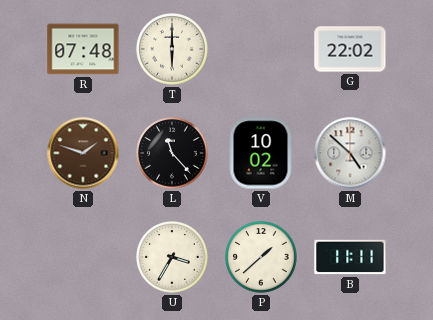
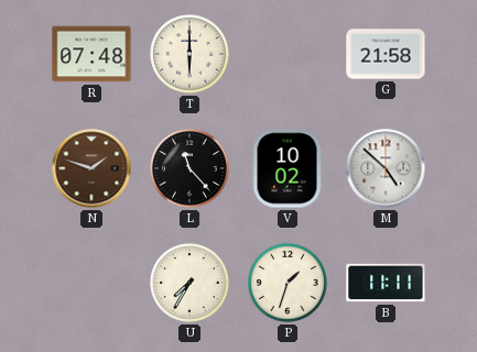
G: 22:02 -> 21:58
U: 3:35 -> 7:35
P: 1:38 -> 1:33
